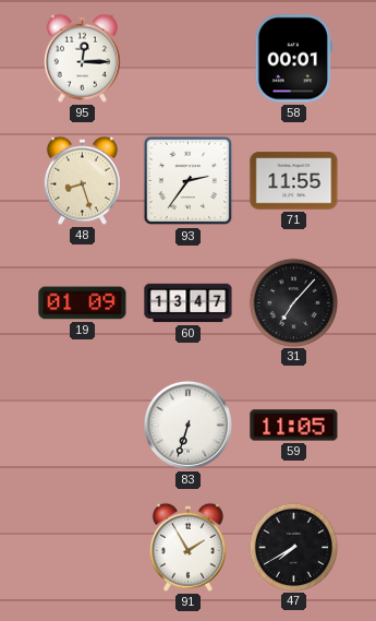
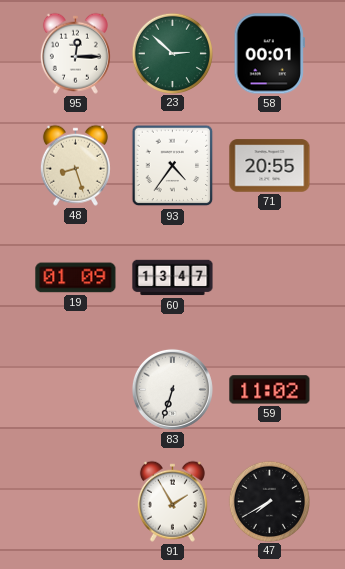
23: none -> 2:52
93: 2:36 -> 4:36
71: 11:55 -> 20:55
31: 7:07 -> none
59: 11:05 -> 11:02
